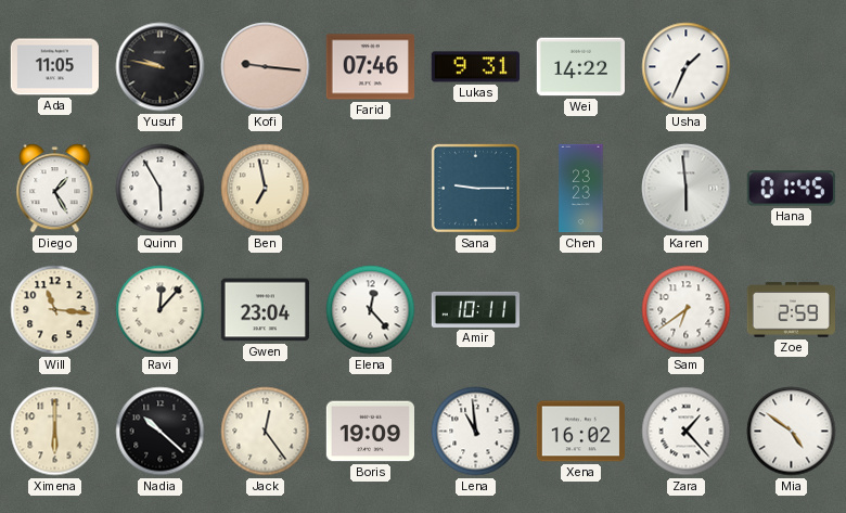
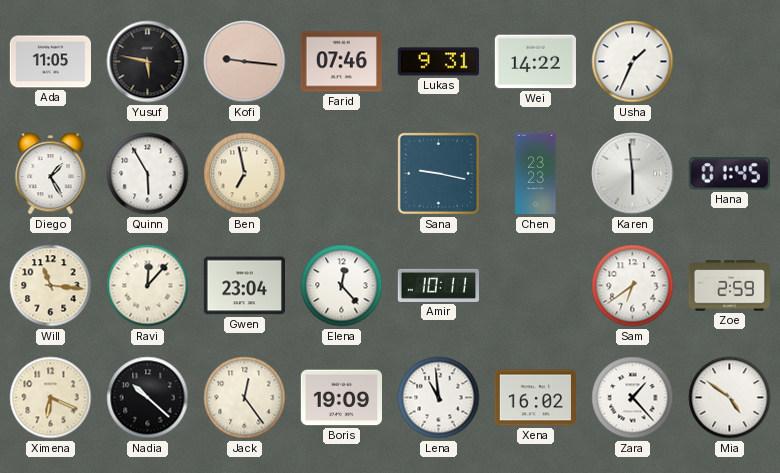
Yusuf: 9:47 -> 5:47
Sana: 9:15 -> 9:17
Ximena: 6:00 -> 6:19
